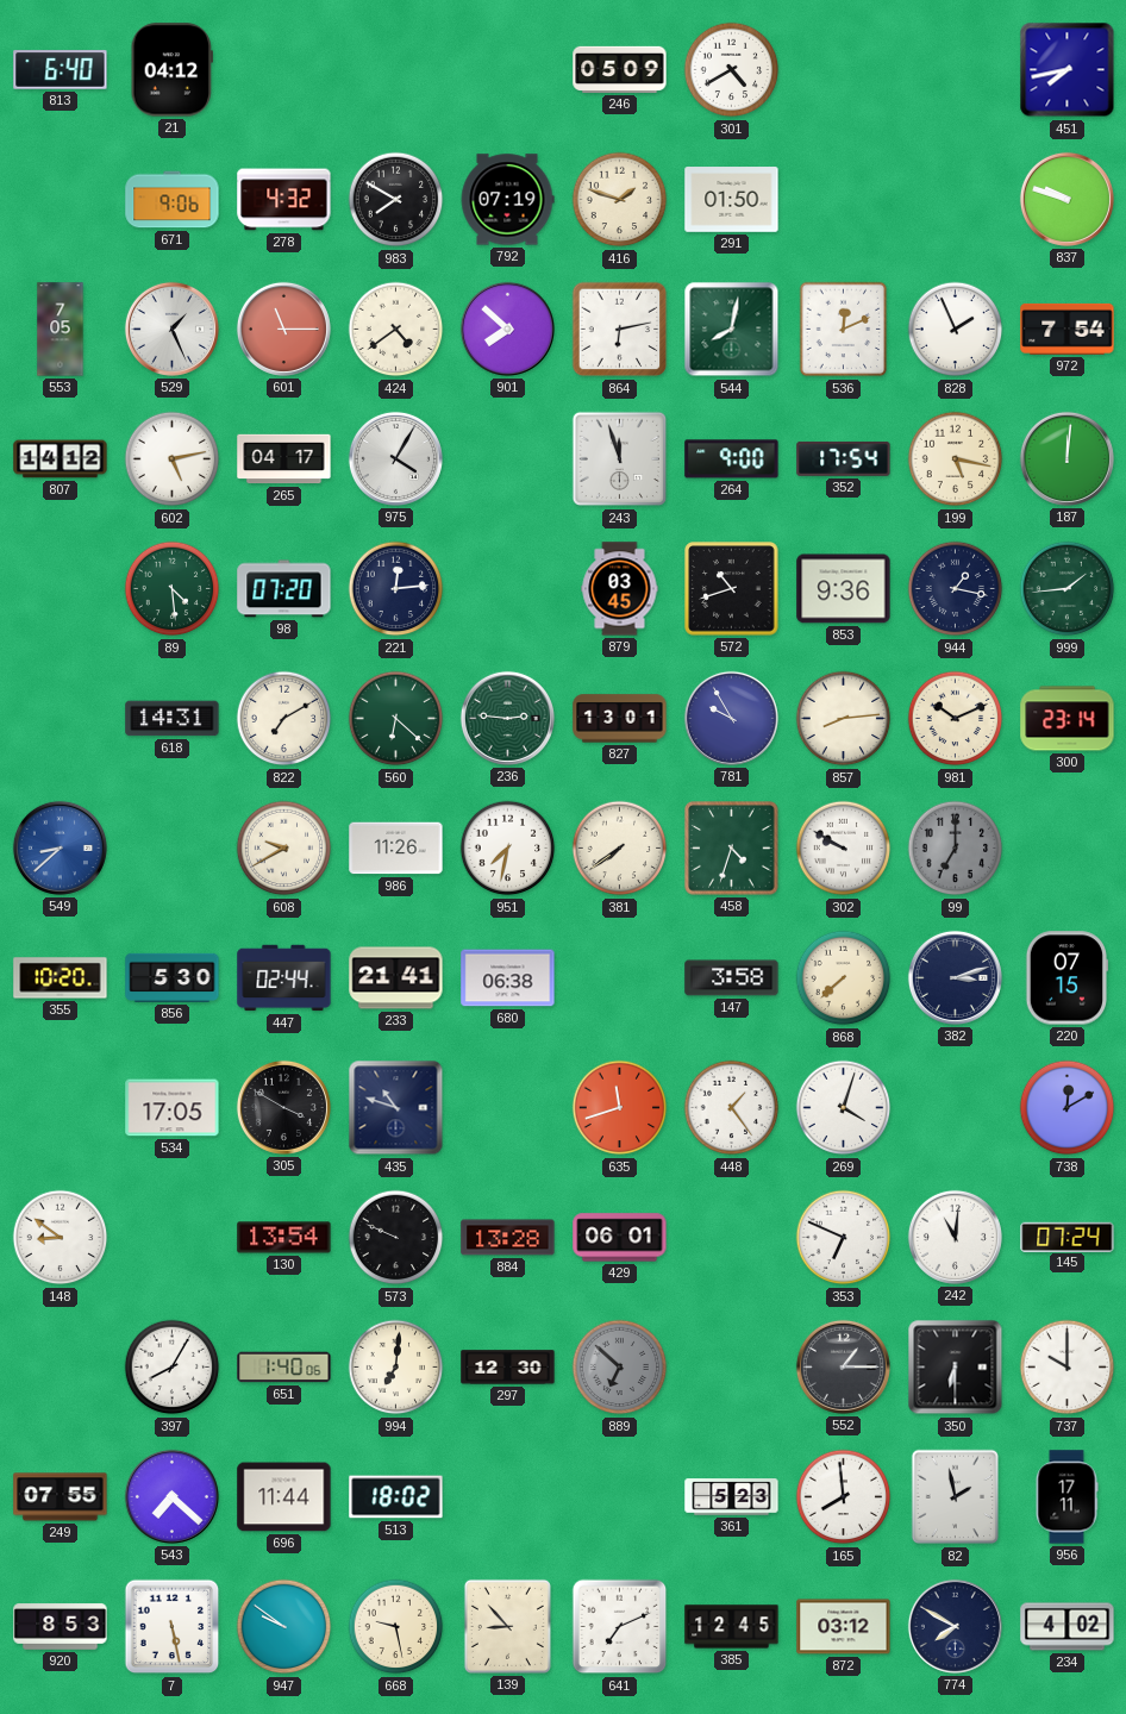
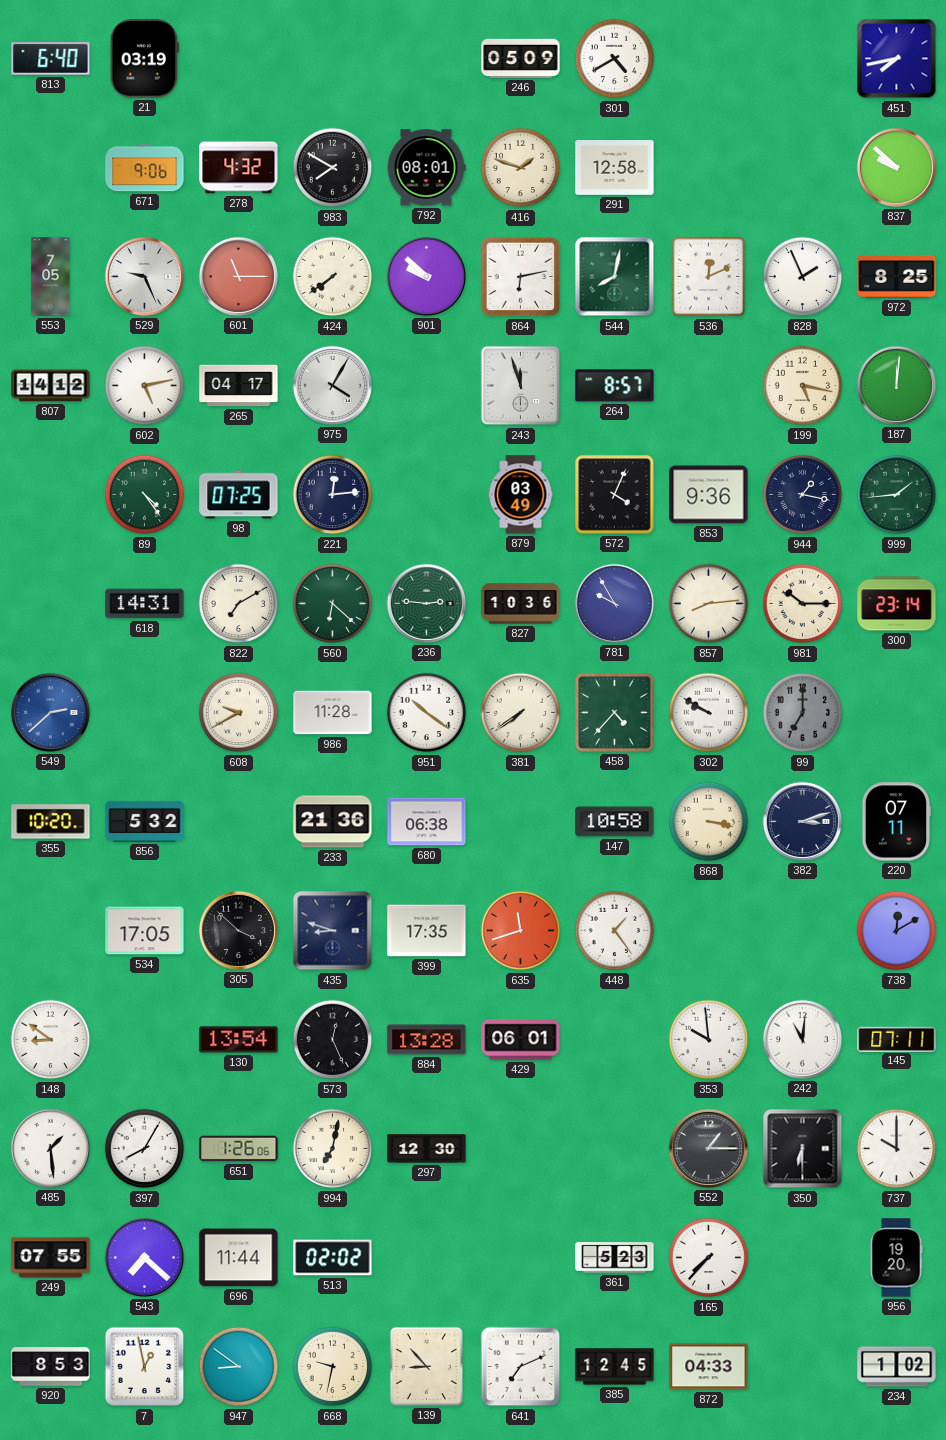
21: 04:12 -> 03:19
792: 07:19 -> 08:01
291: 01:50 -> 12:58
837: 9:48 -> 9:52
529: 1:26 -> 9:26
424: 4:39 -> 7:39
901: 7:52 -> 9:52
972: 7:54 -> 8:25
264: 9:00 -> 8:57
352: 17:54 -> none
89: 4:29 -> 4:24
98: 07:20 -> 07:25
879: 03:45 -> 03:49
572: 10:42 -> 4:04
827: 13:01 -> 10:36
981: 10:11 -> 10:15
549: 8:38 -> 2:38
986: 11:26 -> 11:28
951: 7:32 -> 10:21
458: 4:33 -> 4:37
856: 5:30 -> 5:32
447: 02:44 -> none
233: 21:41 -> 21:36
147: 3:58 -> 10:58
868: 7:38 -> 3:17
220: 07:15 -> 07:11
305: 3:50 -> 3:52
435: 10:48 -> 8:48
399: none -> 17:35
269: 4:03 -> none
573: 9:49 -> 12:26
353: 6:49 -> 9:59
145: 07:24 -> 07:11
485: none -> 1:29
651: 1:40 -> 1:26
994: 7:01 -> 7:02
889: 6:52 -> none
513: 18:02 -> 02:02
165: 7:59 -> 7:37
82: 1:58 -> none
956: 17:11 -> 19:20
7: 5:28 -> 12:58
947: 9:51 -> 8:51
668: 9:28 -> 9:32
872: 03:12 -> 04:33
774: 7:50 -> none
234: 4:02 -> 1:02
